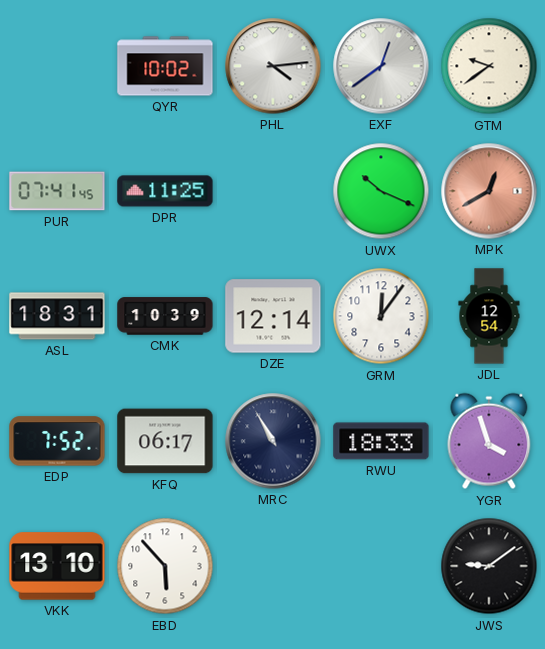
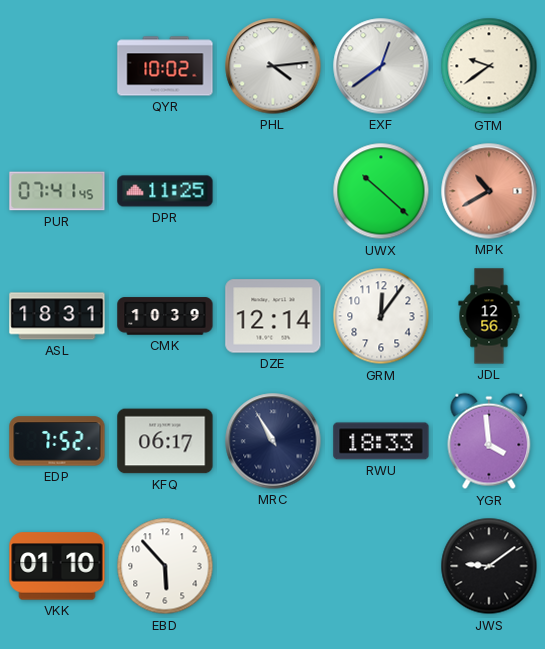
UWX: 10:19 -> 10:22
MPK: 12:40 -> 10:40
JDL: 12:54 -> 12:56
YGR: 3:57 -> 3:59
VKK: 13:10 -> 01:10
